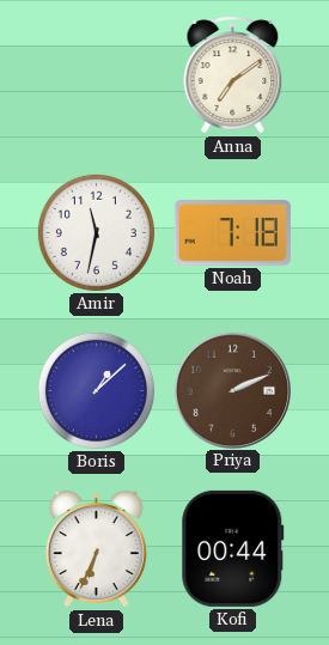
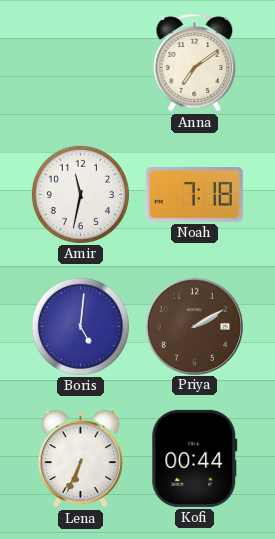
Boris: 1:08 -> 5:01
Priya: 2:11 -> 2:10
